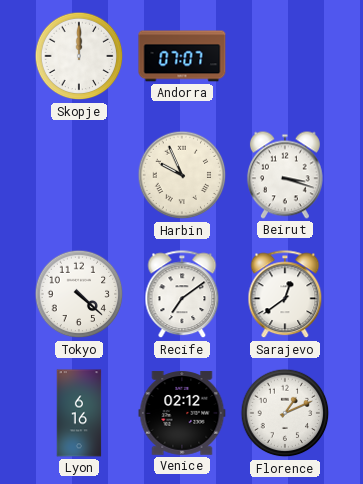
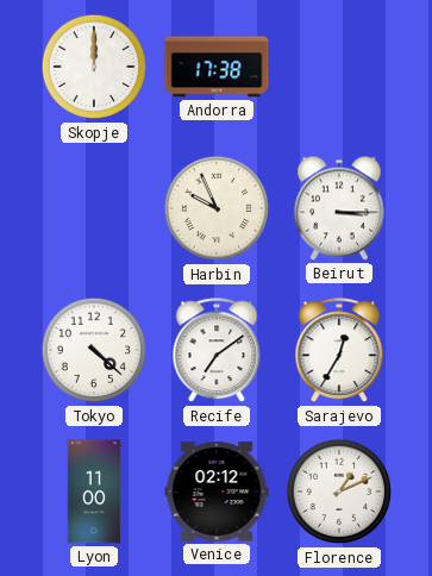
Andorra: 07:07 -> 17:38
Beirut: 3:18 -> 3:15
Sarajevo: 12:39 -> 12:35
Lyon: 6:16 -> 11:00
